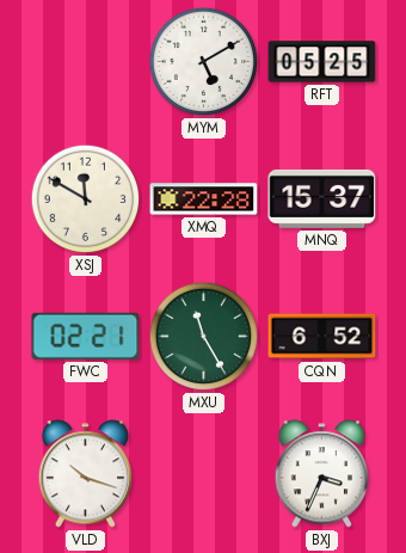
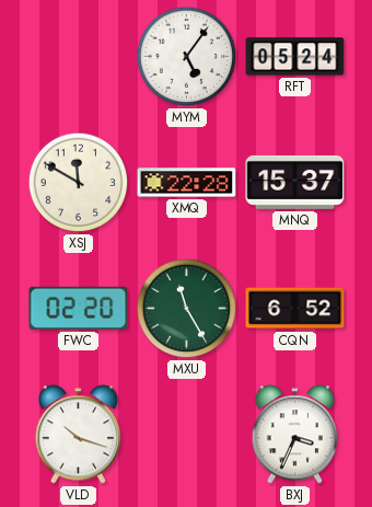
MYM: 5:10 -> 5:06
RFT: 05:25 -> 05:24
FWC: 02:21 -> 02:20
